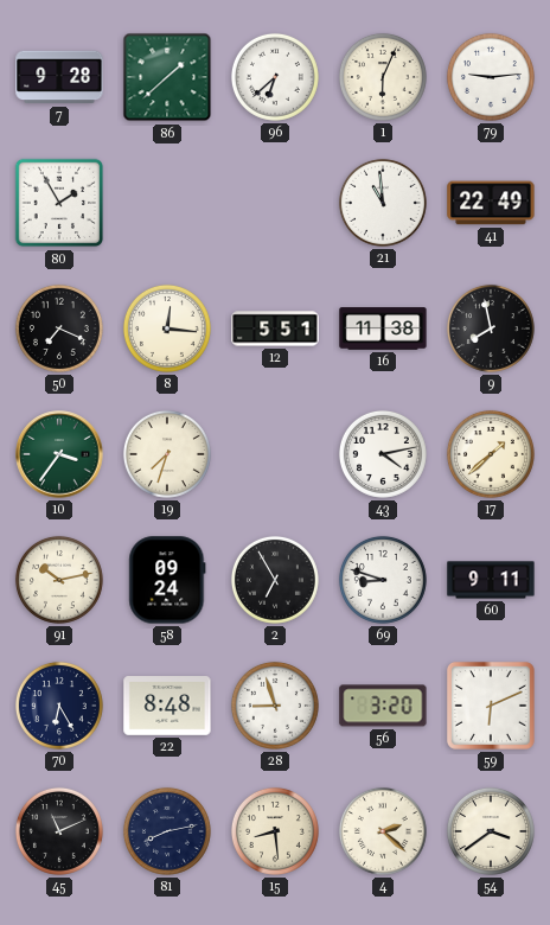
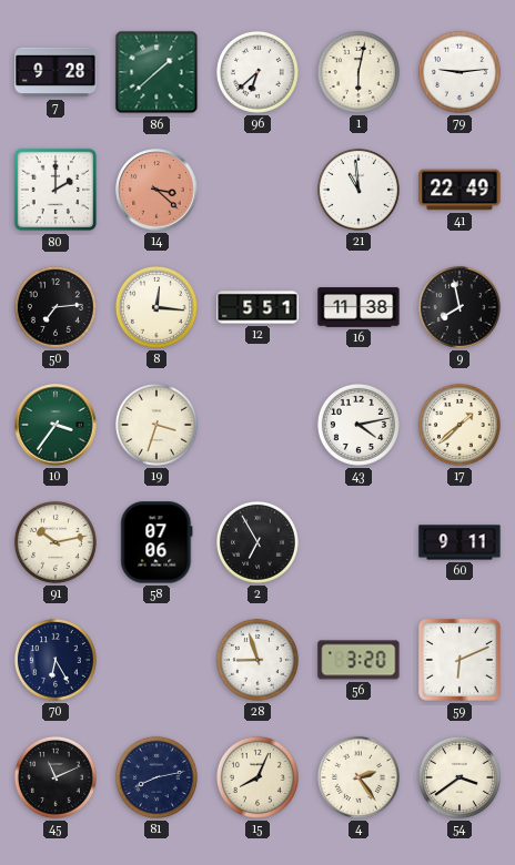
1: 6:04 -> 6:02
80: 1:55 -> 2:00
14: none -> 3:22
50: 7:19 -> 7:14
19: 7:33 -> 3:33
58: 09:24 -> 07:06
69: 8:48 -> none
22: 8:48 -> none
15: 8:29 -> 8:04
4: 2:22 -> 2:24
